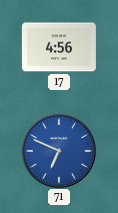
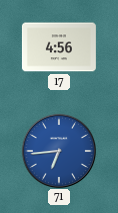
71: 6:49 -> 6:44
